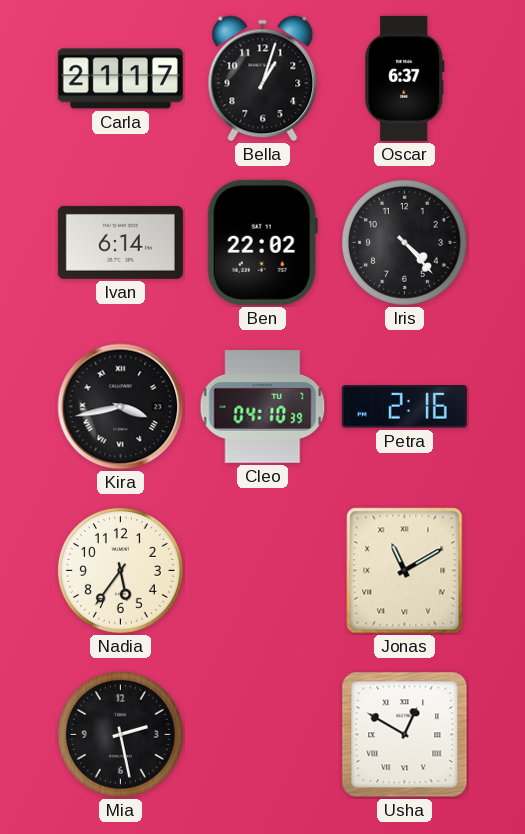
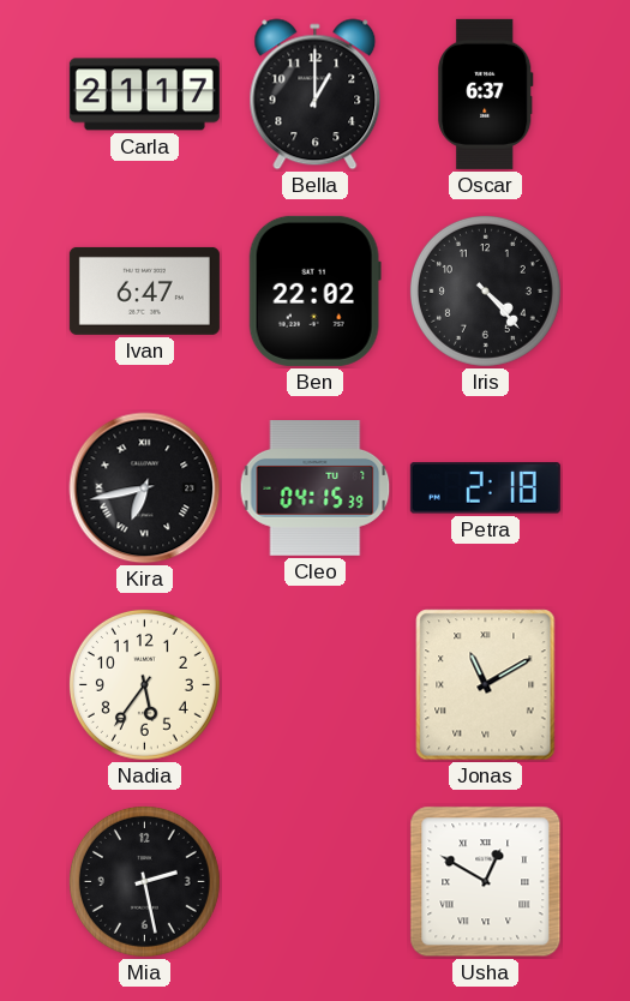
Bella: 1:03 -> 1:00
Ivan: 6:14 -> 6:47
Kira: 3:43 -> 6:43
Cleo: 04:10 -> 04:15
Petra: 2:16 -> 2:18
